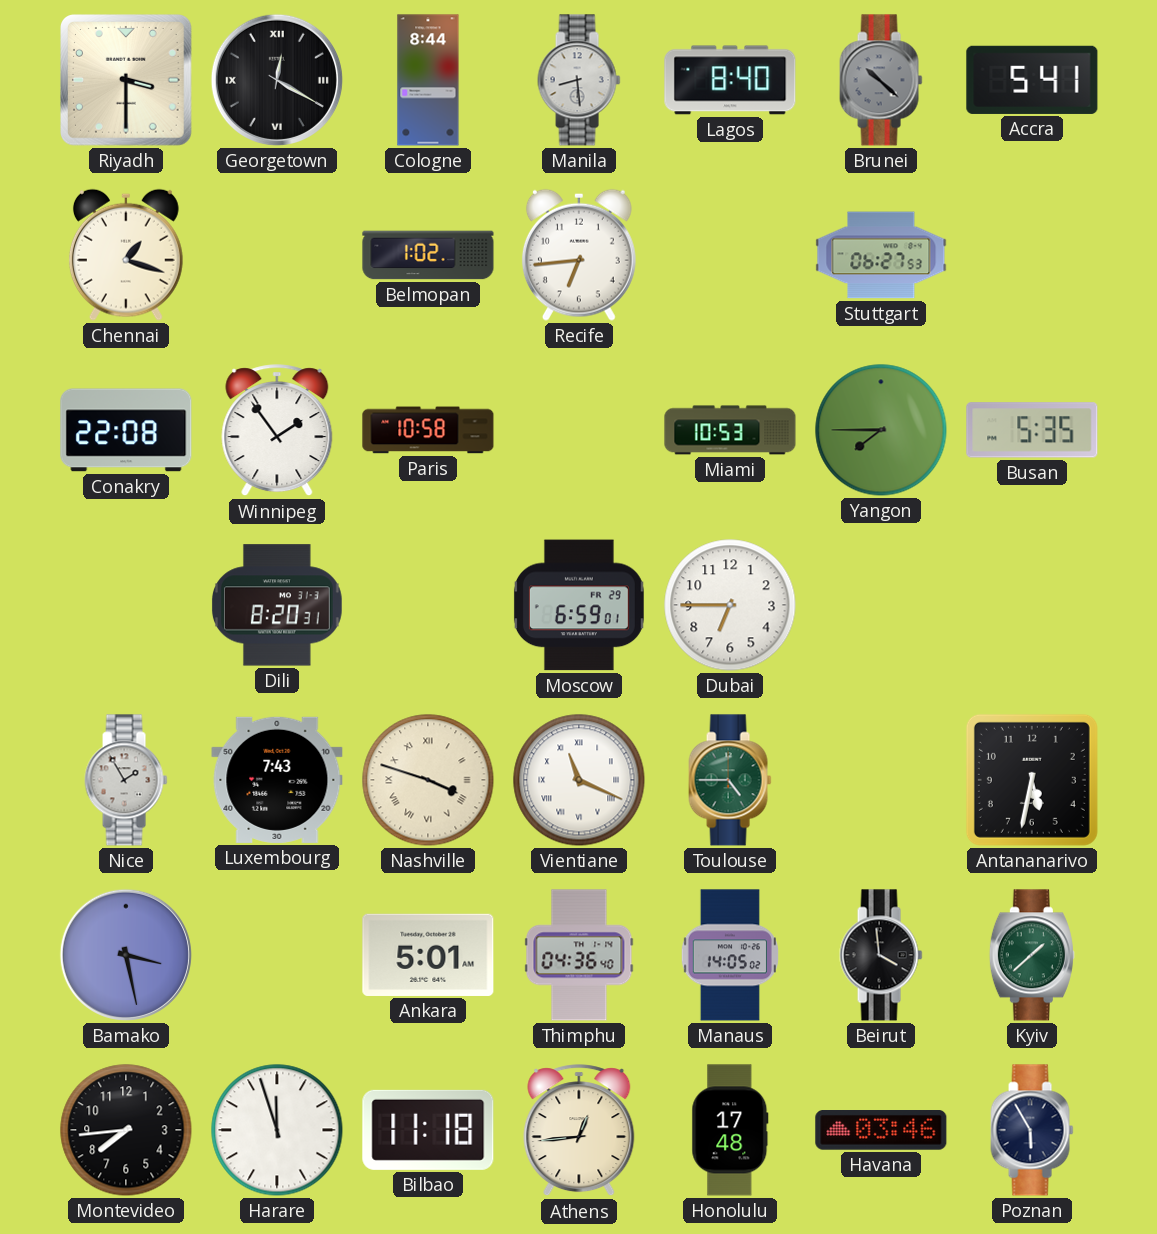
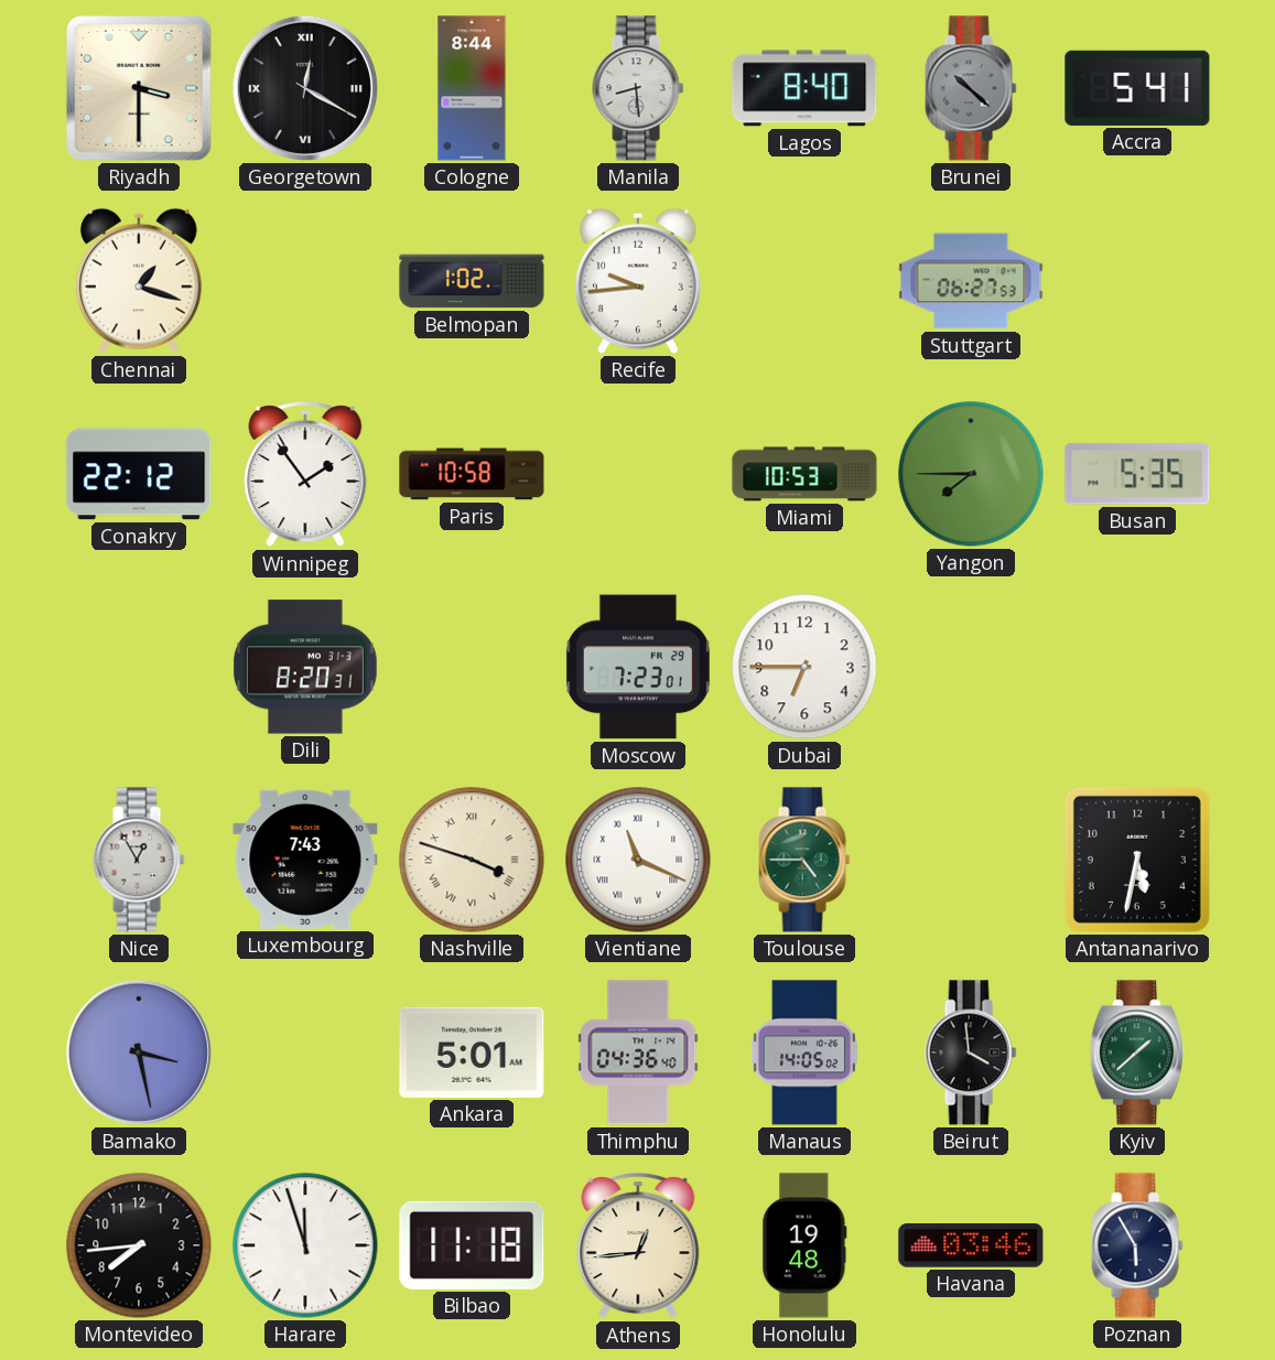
Recife: 6:44 -> 9:44
Conakry: 22:08 -> 22:12
Moscow: 6:59 -> 7:23
Nice: 1:55 -> 12:55
Honolulu: 17:48 -> 19:48
